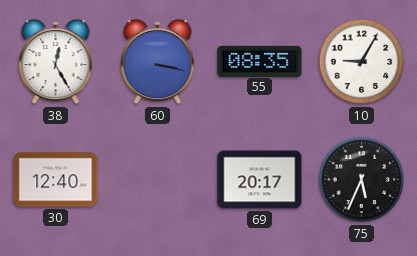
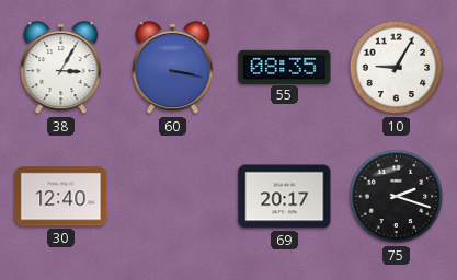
38: 12:25 -> 3:05
75: 5:34 -> 2:18
